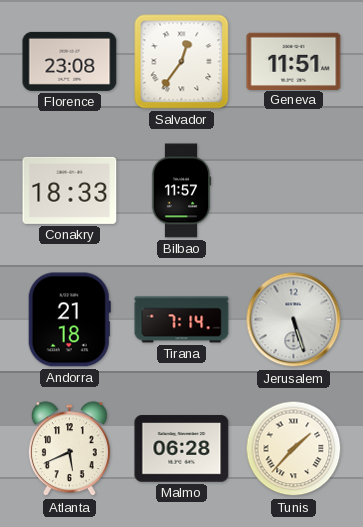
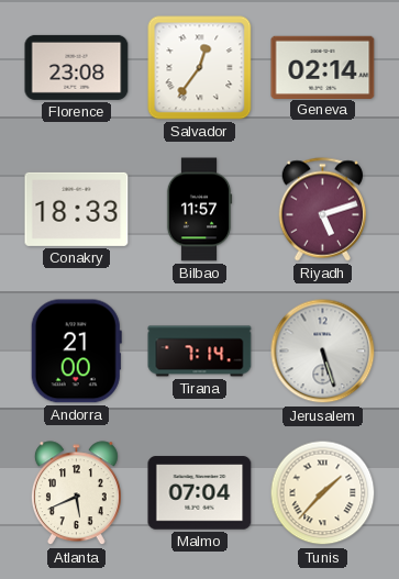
Geneva: 11:51 -> 02:14
Riyadh: none -> 5:12
Andorra: 21:18 -> 21:00
Malmo: 06:28 -> 07:04
